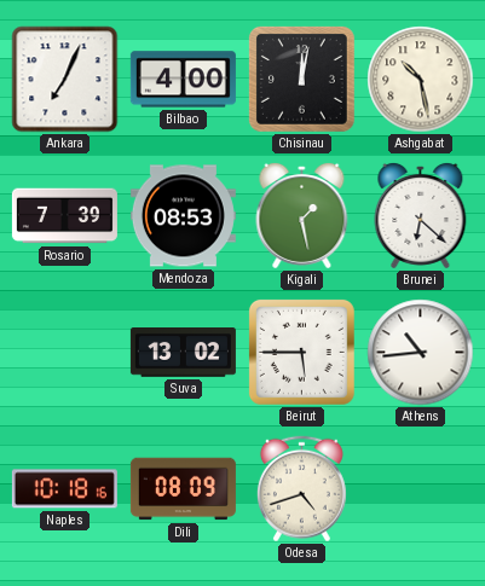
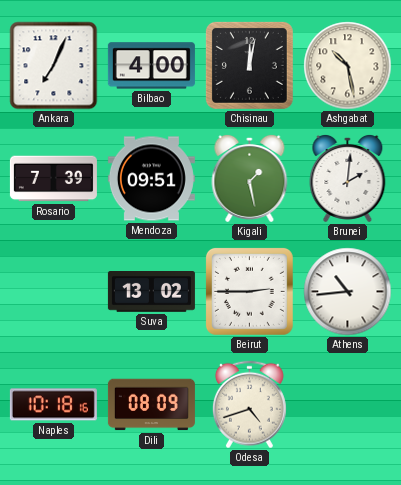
Mendoza: 08:53 -> 09:51
Brunei: 6:22 -> 2:01
Beirut: 5:45 -> 2:45
